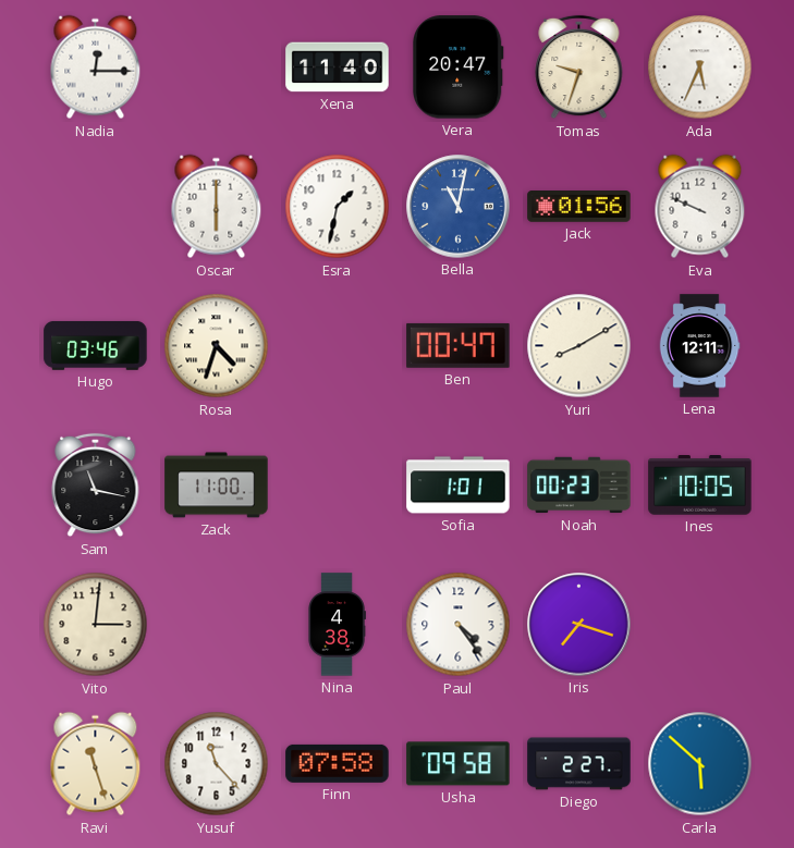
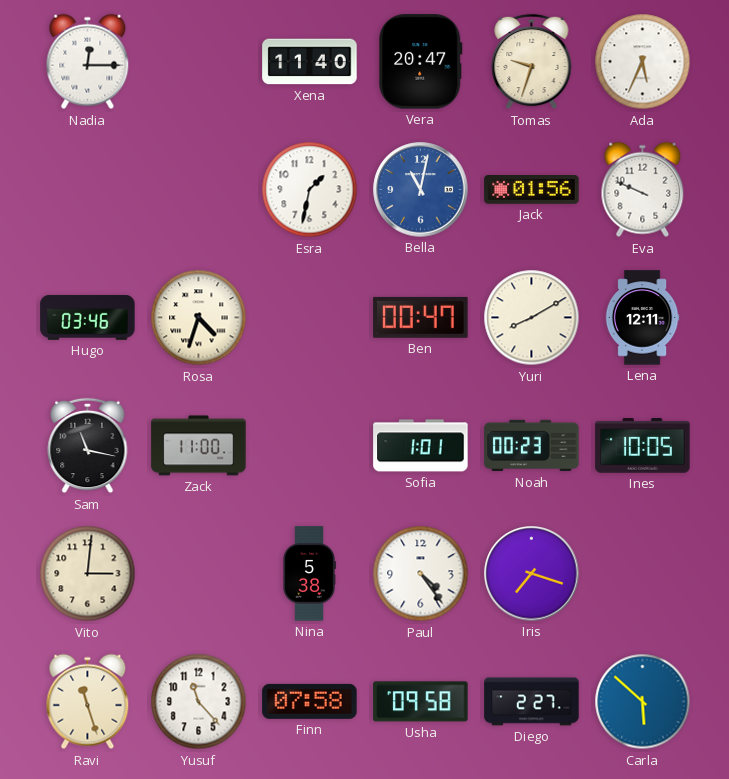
Oscar: 6:00 -> none
Nina: 4:38 -> 5:38
